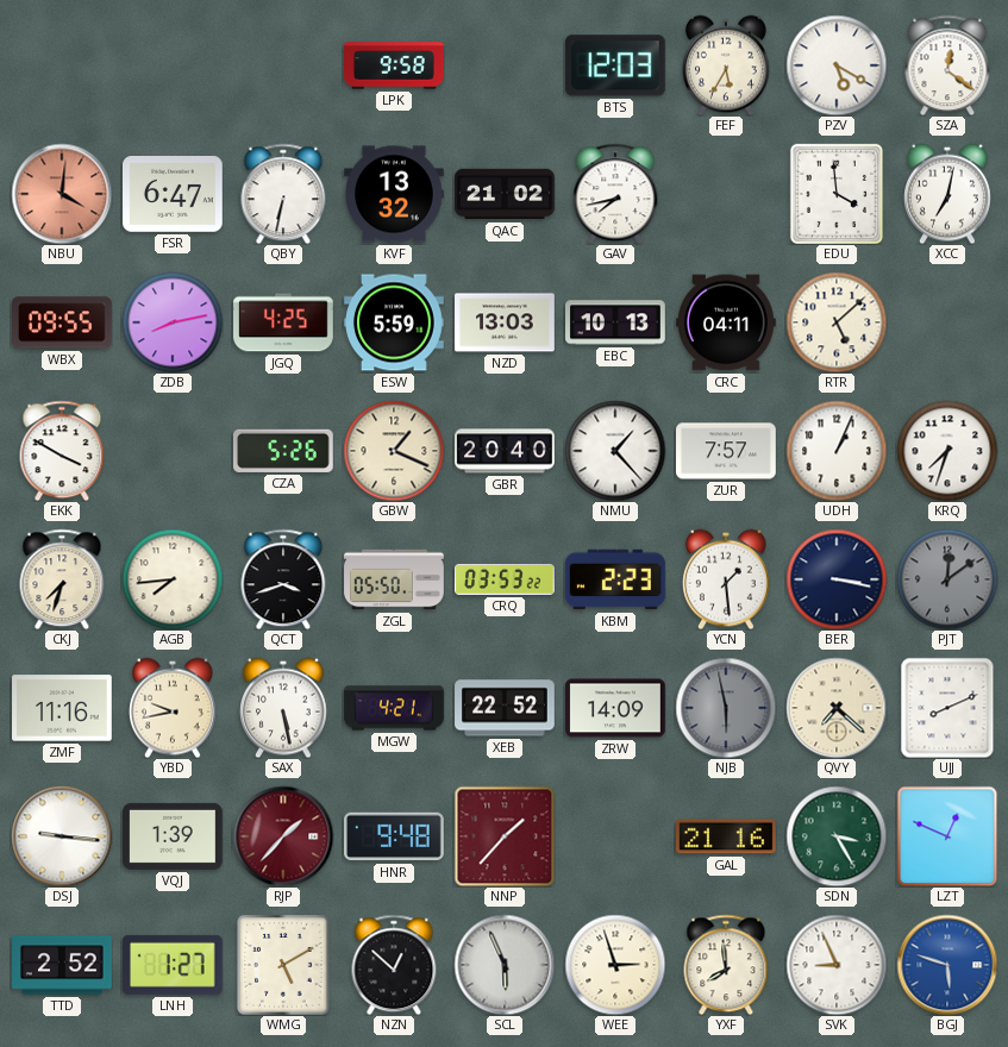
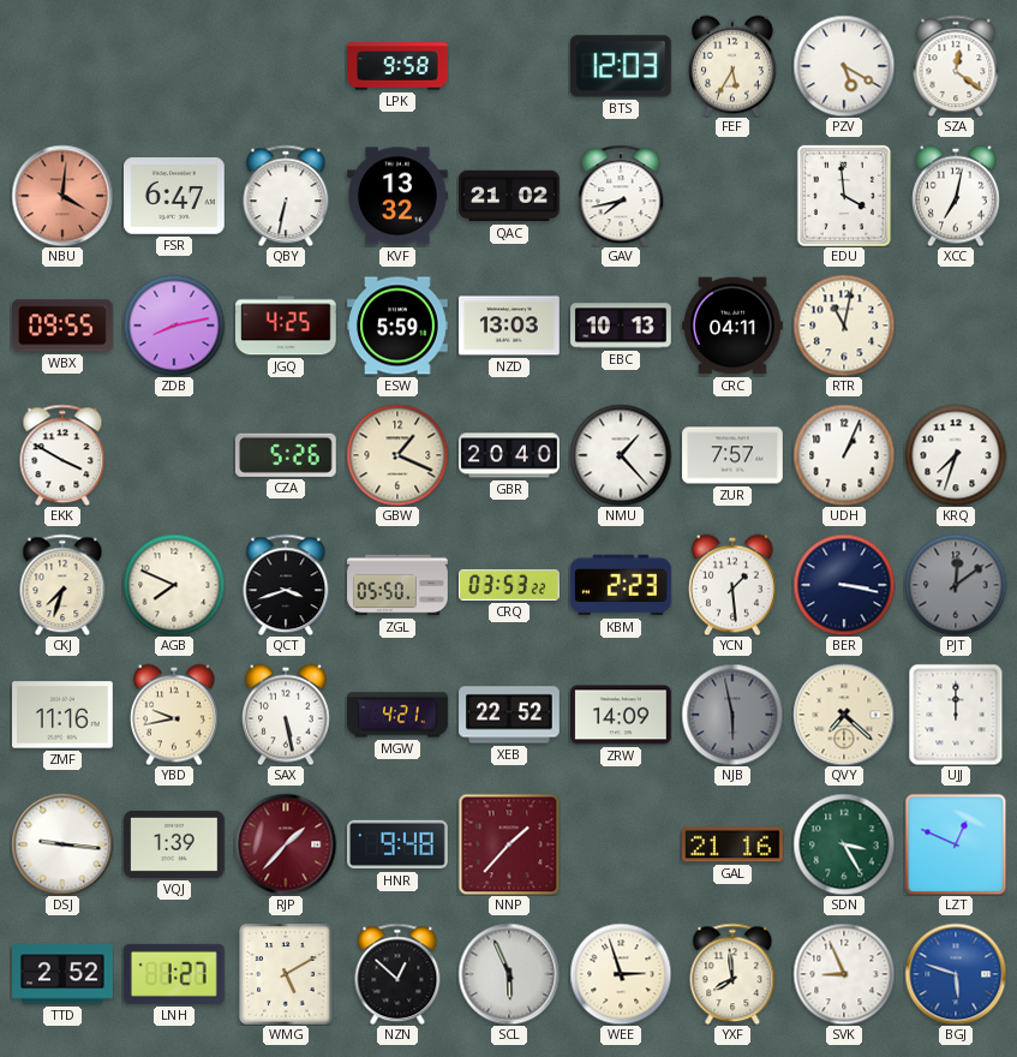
RTR: 5:08 -> 11:02
AGB: 7:44 -> 7:49
UJJ: 8:11 -> 12:00
